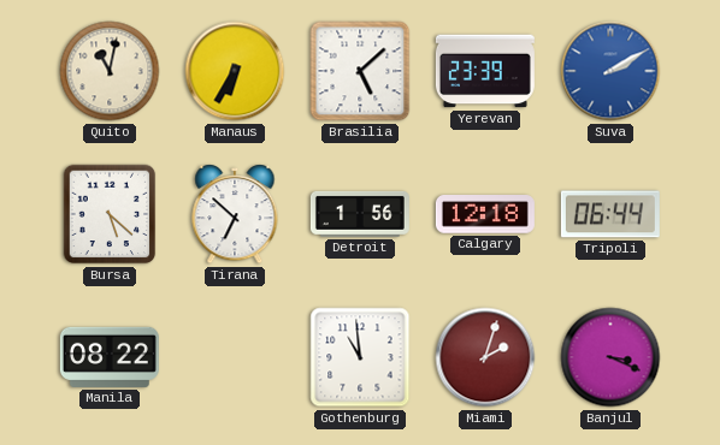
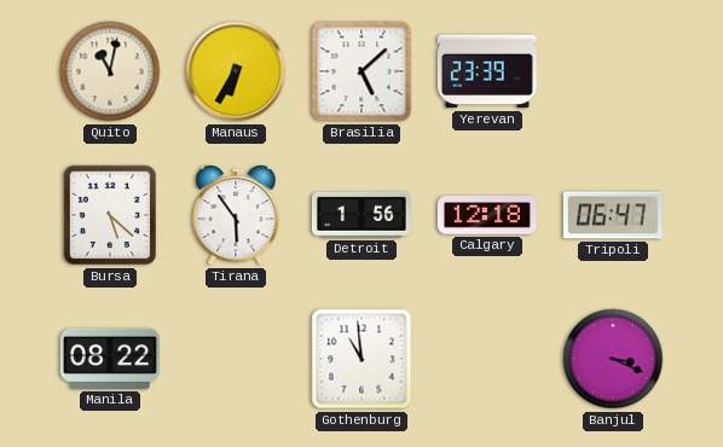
Suva: 2:10 -> none
Tirana: 6:52 -> 5:54
Tripoli: 06:44 -> 06:47
Miami: 2:03 -> none
